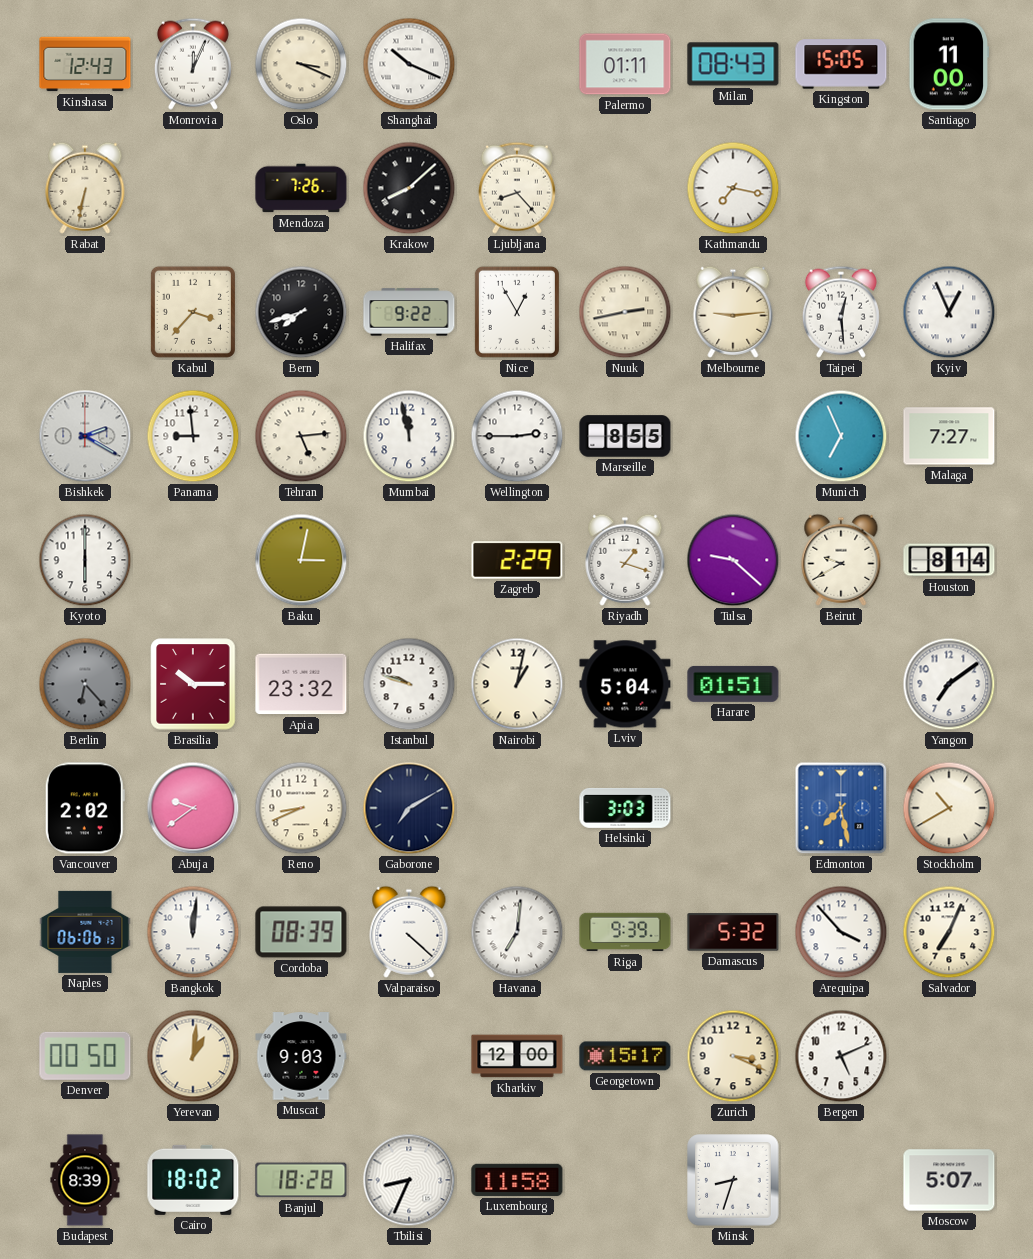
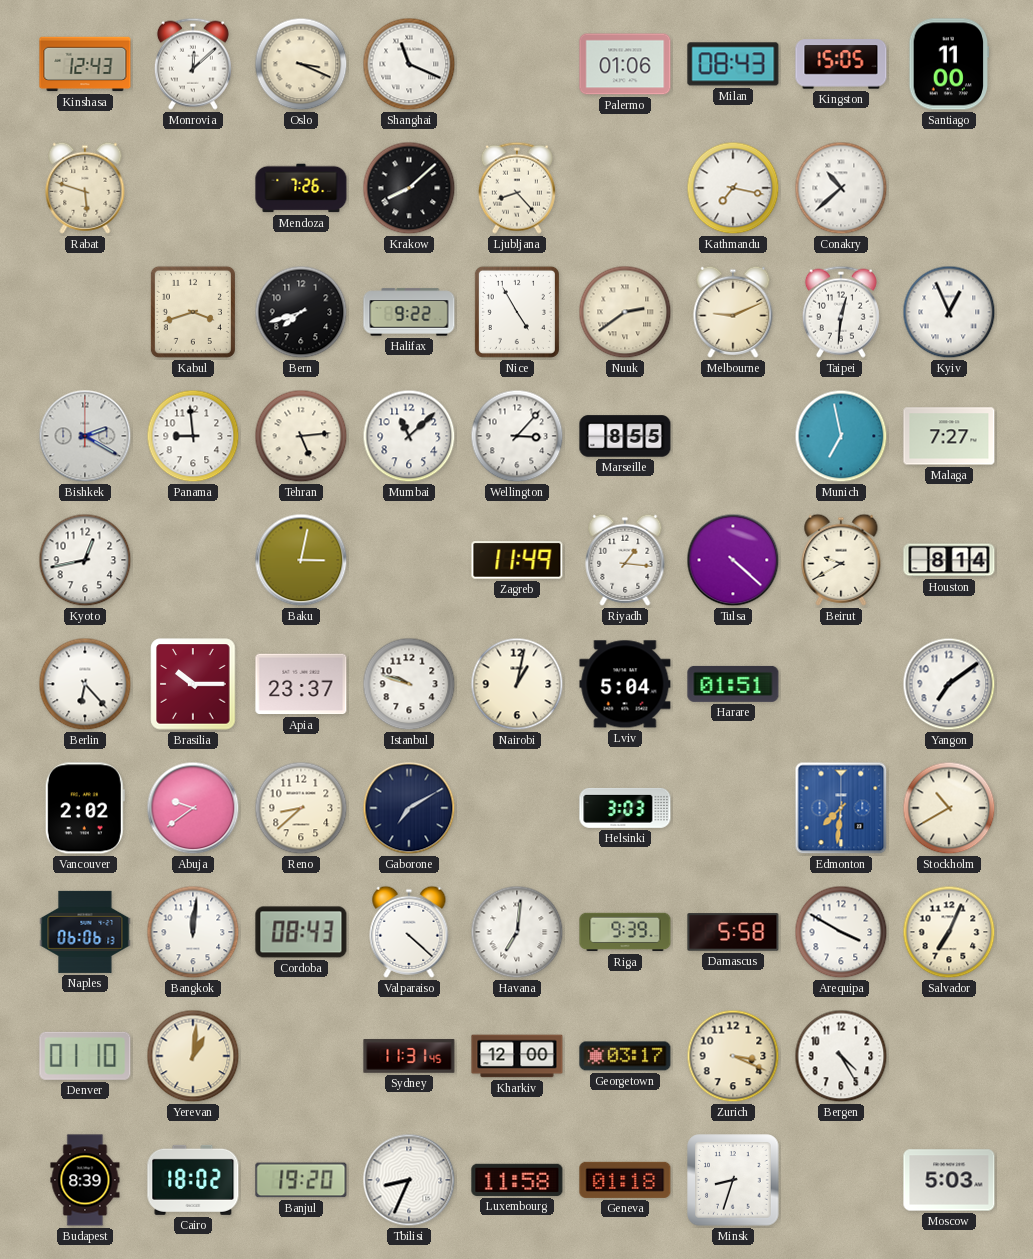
Monrovia: 12:04 -> 12:08
Shanghai: 10:19 -> 11:19
Palermo: 01:11 -> 01:06
Rabat: 6:32 -> 5:48
Conakry: none -> 10:38
Kabul: 3:37 -> 3:42
Nice: 12:55 -> 4:55
Nuuk: 2:43 -> 2:39
Melbourne: 9:14 -> 9:11
Taipei: 12:29 -> 12:31
Mumbai: 11:58 -> 11:08
Wellington: 2:45 -> 3:07
Munich: 6:56 -> 6:58
Kyoto: 6:00 -> 12:43
Zagreb: 2:29 -> 11:49
Riyadh: 1:18 -> 1:16
Tulsa: 9:22 -> 4:22
Berlin dial: grey -> white
Apia: 23:32 -> 23:37
Reno: 8:41 -> 8:38
Edmonton: 7:28 -> 7:31
Cordoba: 08:39 -> 08:43
Damascus: 5:32 -> 5:58
Arequipa: 3:53 -> 3:50
Denver: 00:50 -> 01:10
Muscat: 9:03 -> none
Sydney: none -> 11:31
Georgetown: 15:17 -> 03:17
Bergen: 5:11 -> 4:25
Banjul: 18:28 -> 19:20
Geneva: none -> 01:18
Moscow: 5:07 -> 5:03
